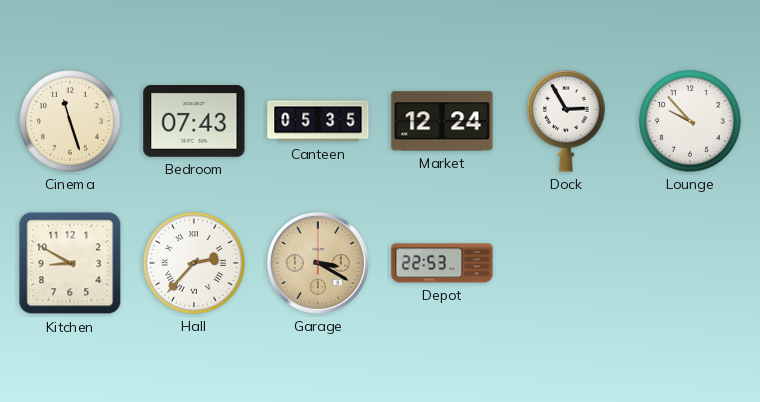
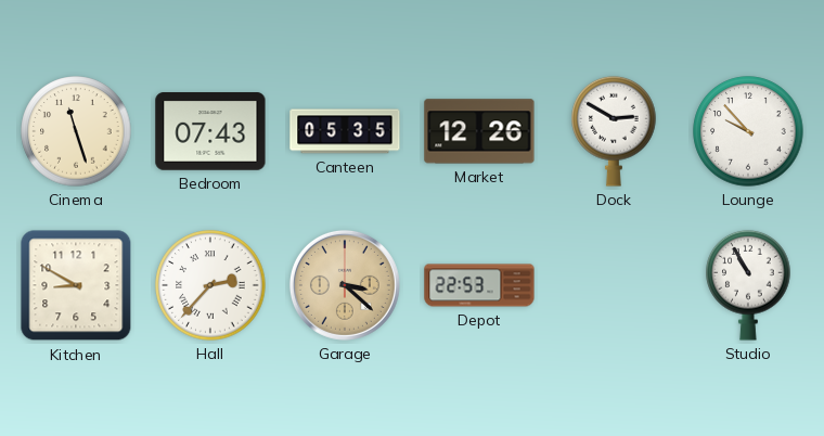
Market: 12:24 -> 12:26
Dock: 2:55 -> 2:50
Garage: 3:20 -> 3:22
Studio: none -> 10:55
